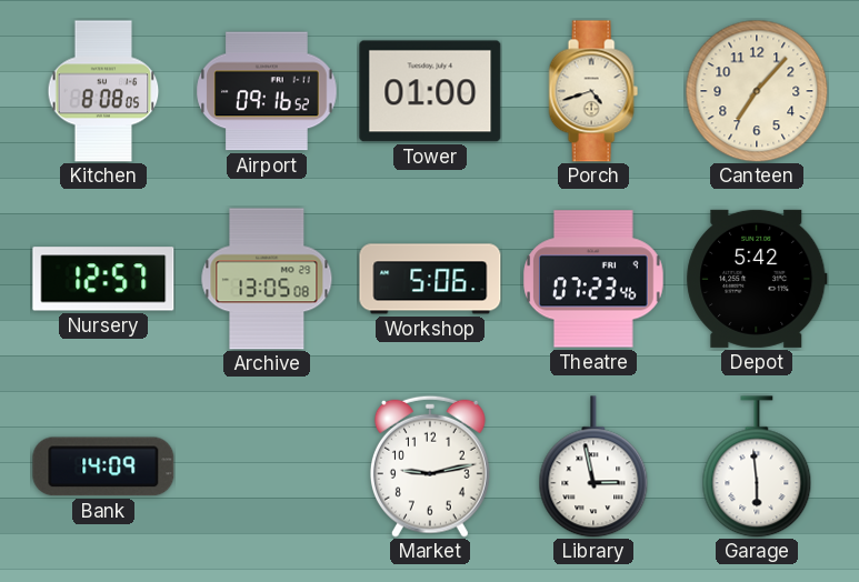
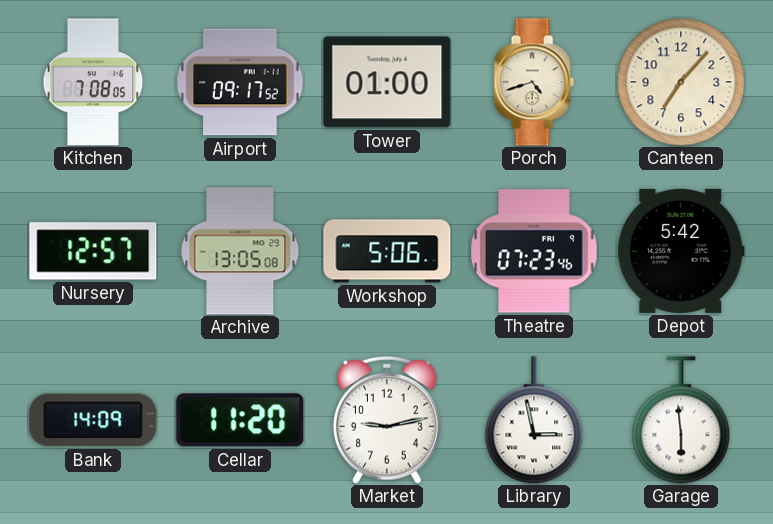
Kitchen: 8:08 -> 7:08
Airport: 09:16 -> 09:17
Cellar: none -> 11:20
